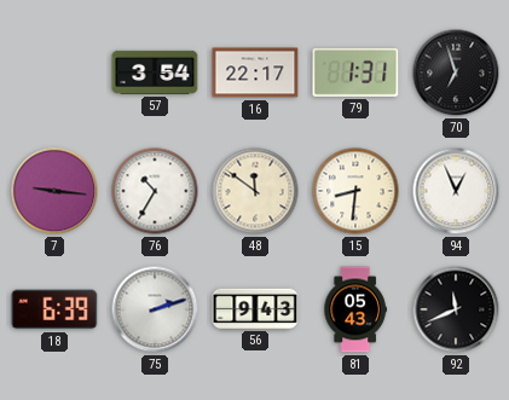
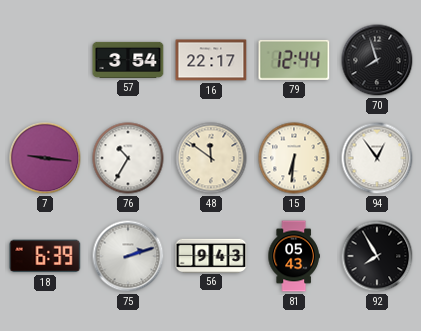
79: 1:31 -> 12:44
70: 6:57 -> 7:57
15: 8:31 -> 6:31
94: 12:56 -> 12:54
92: 11:41 -> 7:55
